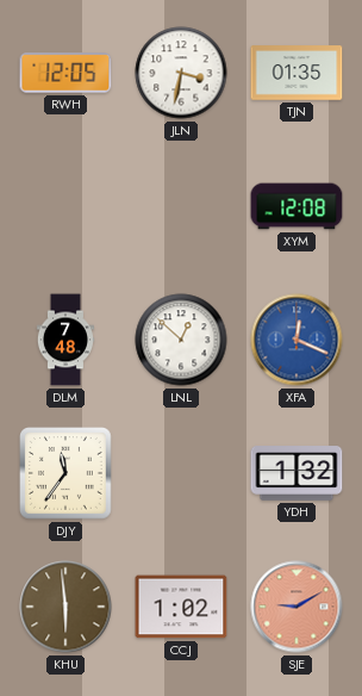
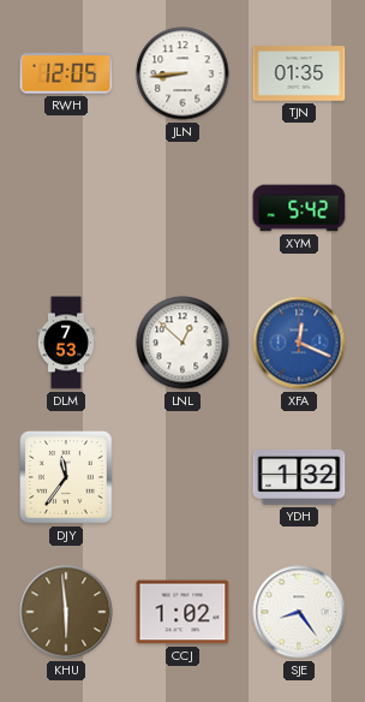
JLN: 3:32 -> 8:44
XYM: 12:08 -> 5:42
DLM: 7:48 -> 7:53
SJE: 9:10 -> 8:24
SJE dial: salmon -> white
